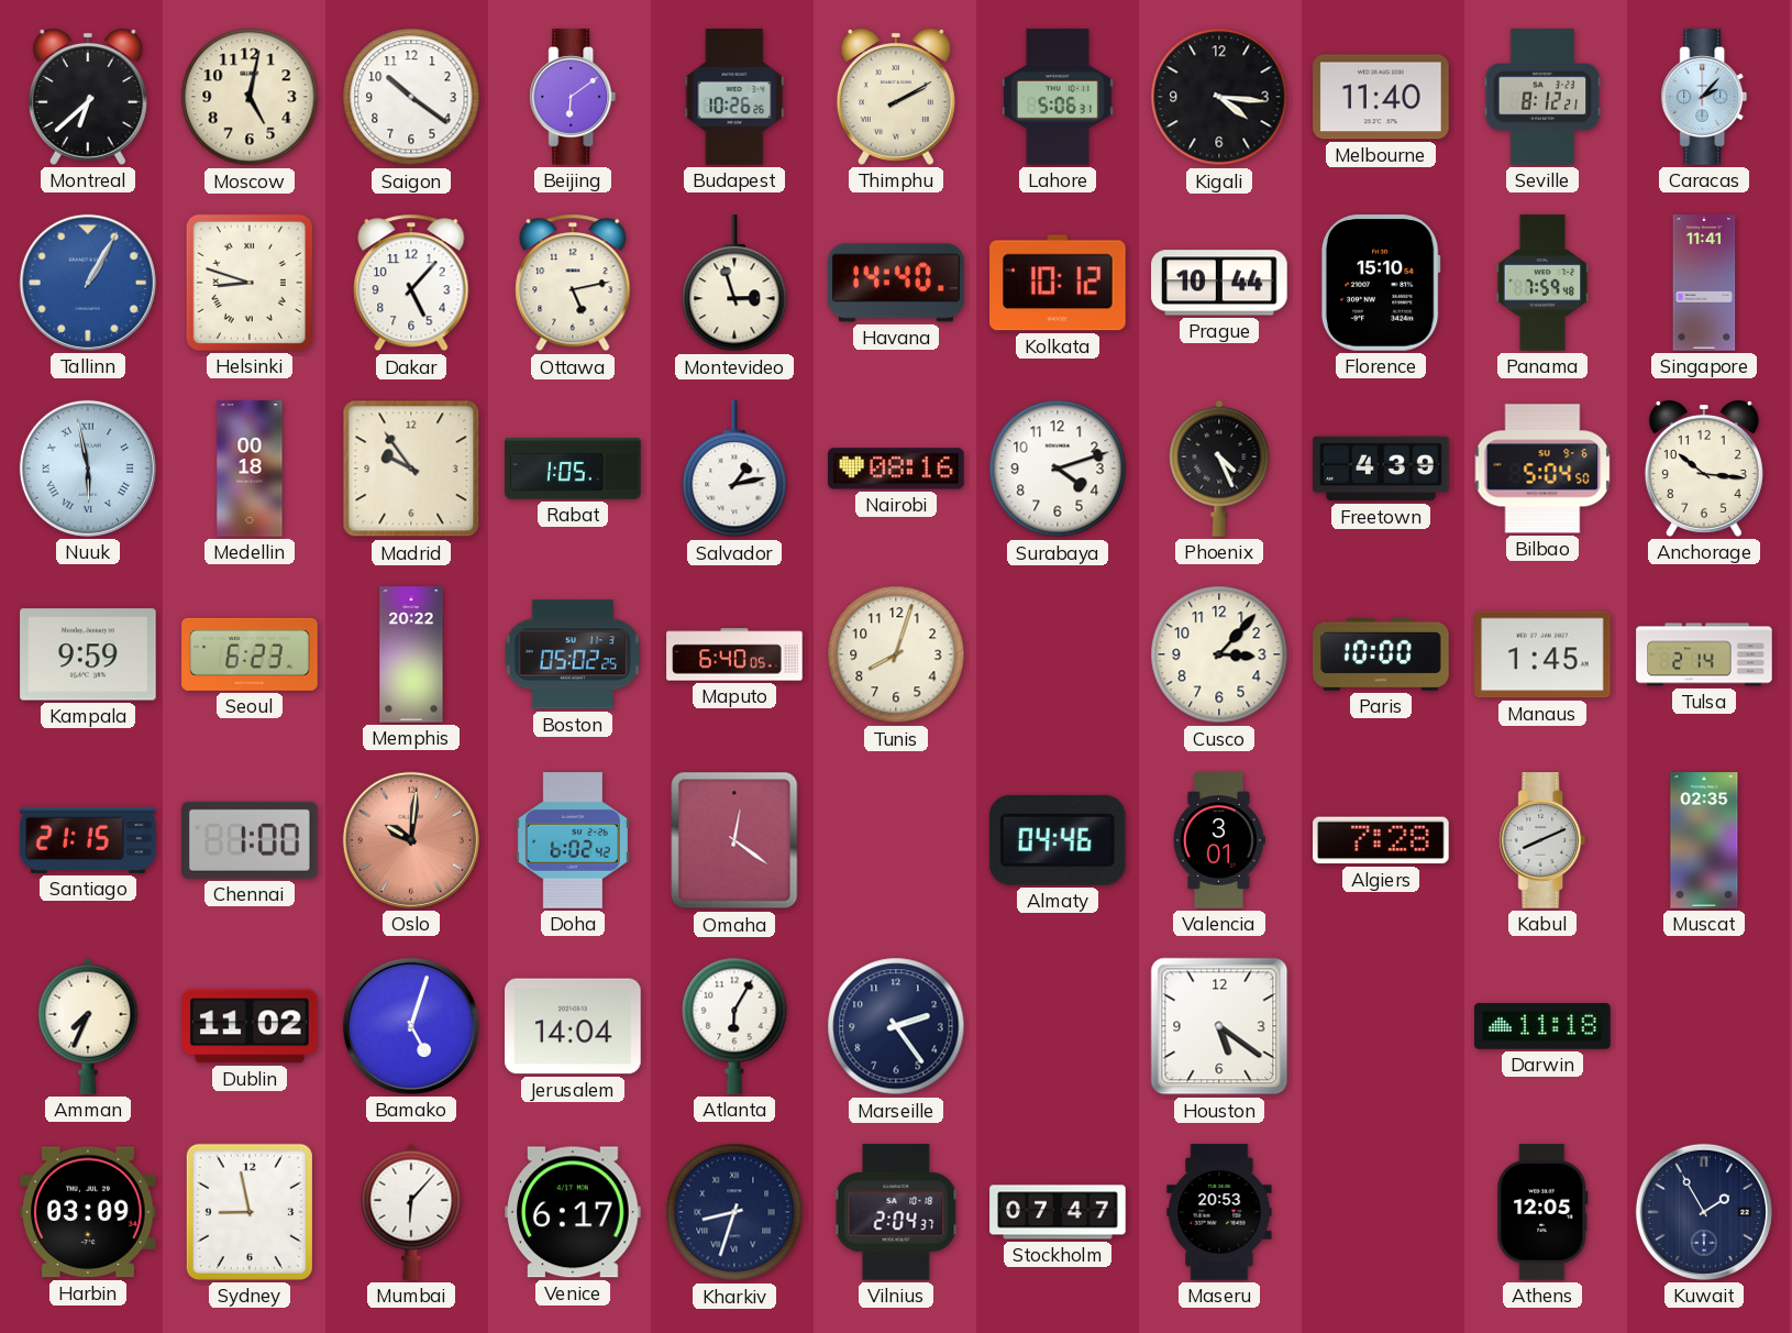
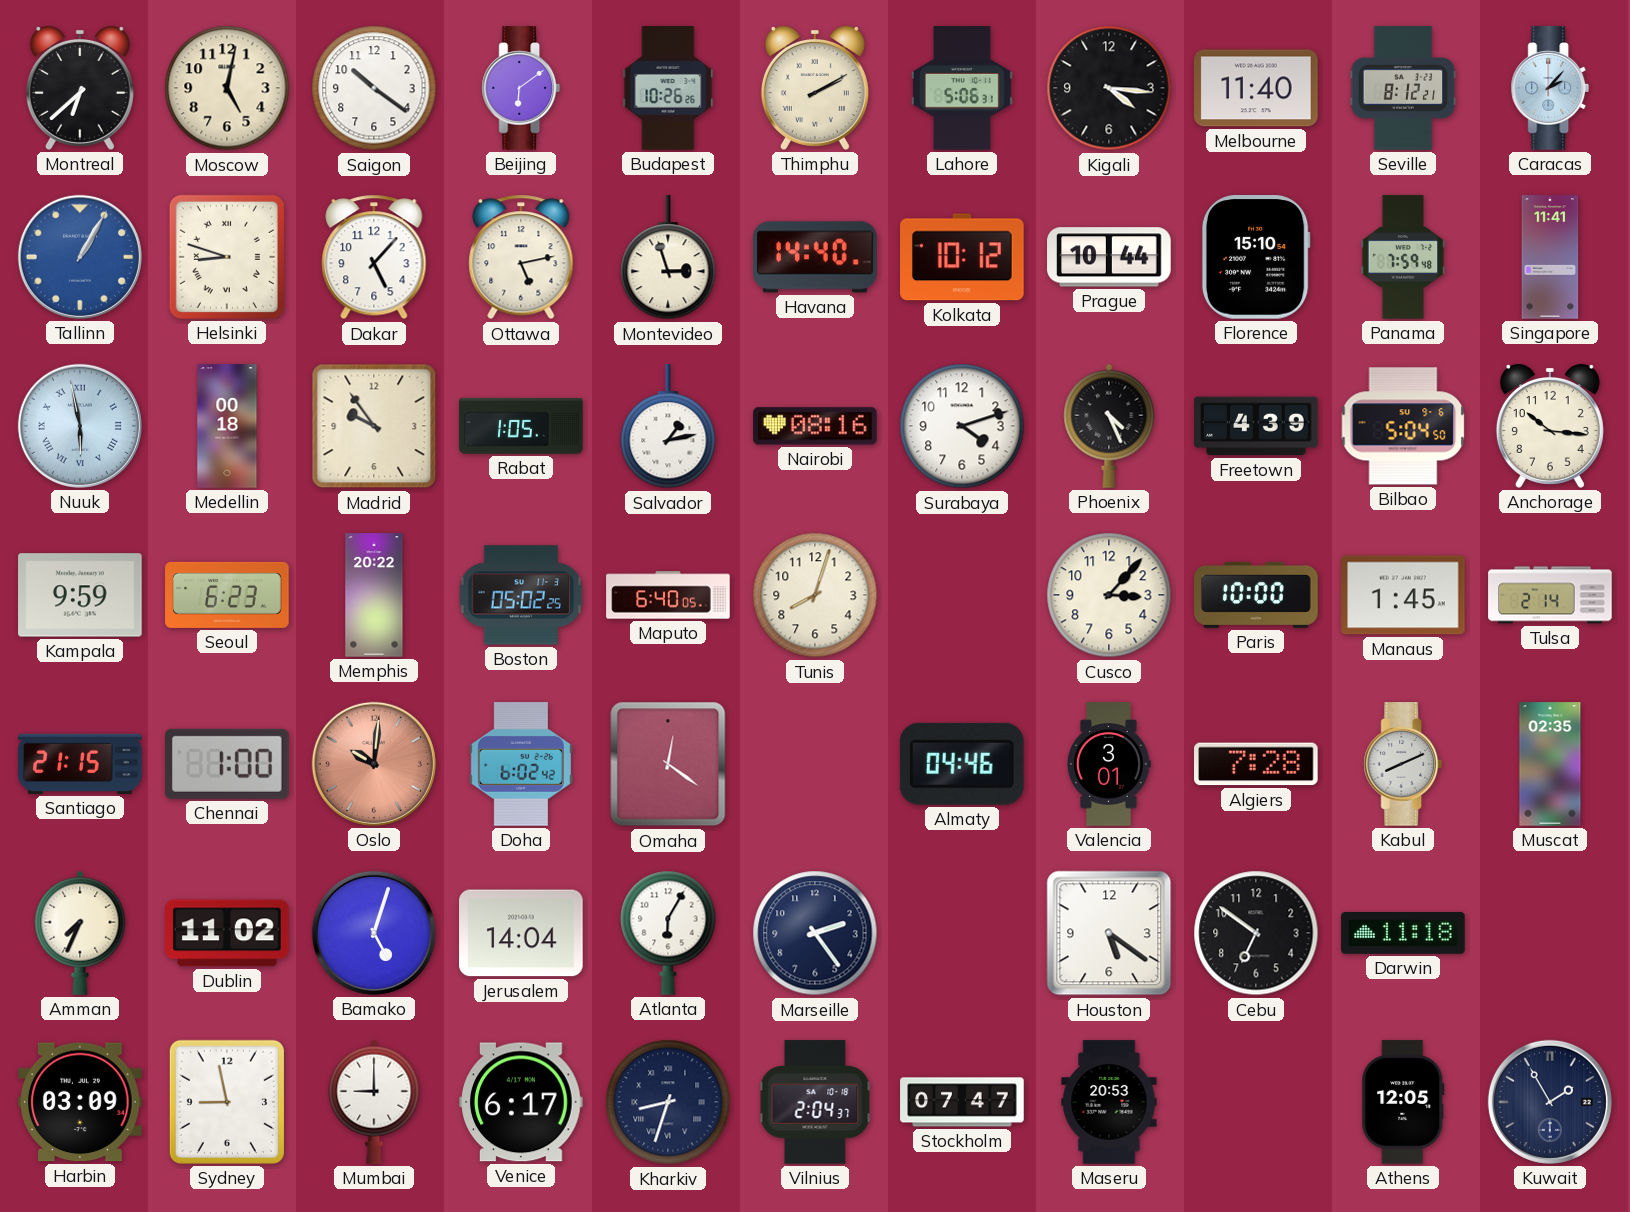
Cebu: none -> 6:51
Mumbai: 6:07 -> 9:00
